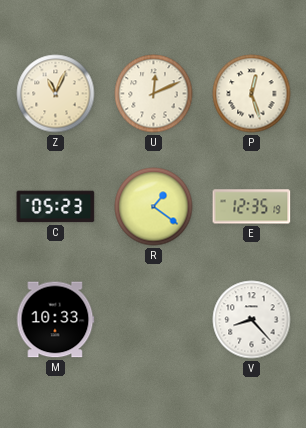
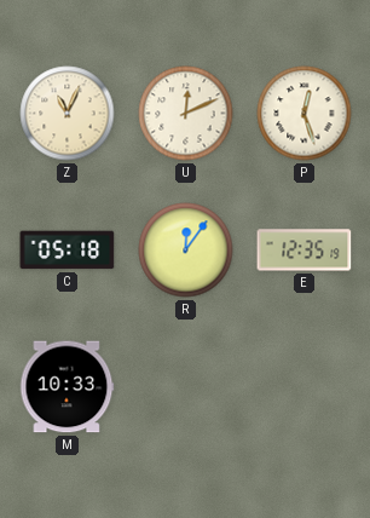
C: 05:23 -> 05:18
R: 1:21 -> 12:06
V: 8:23 -> none
